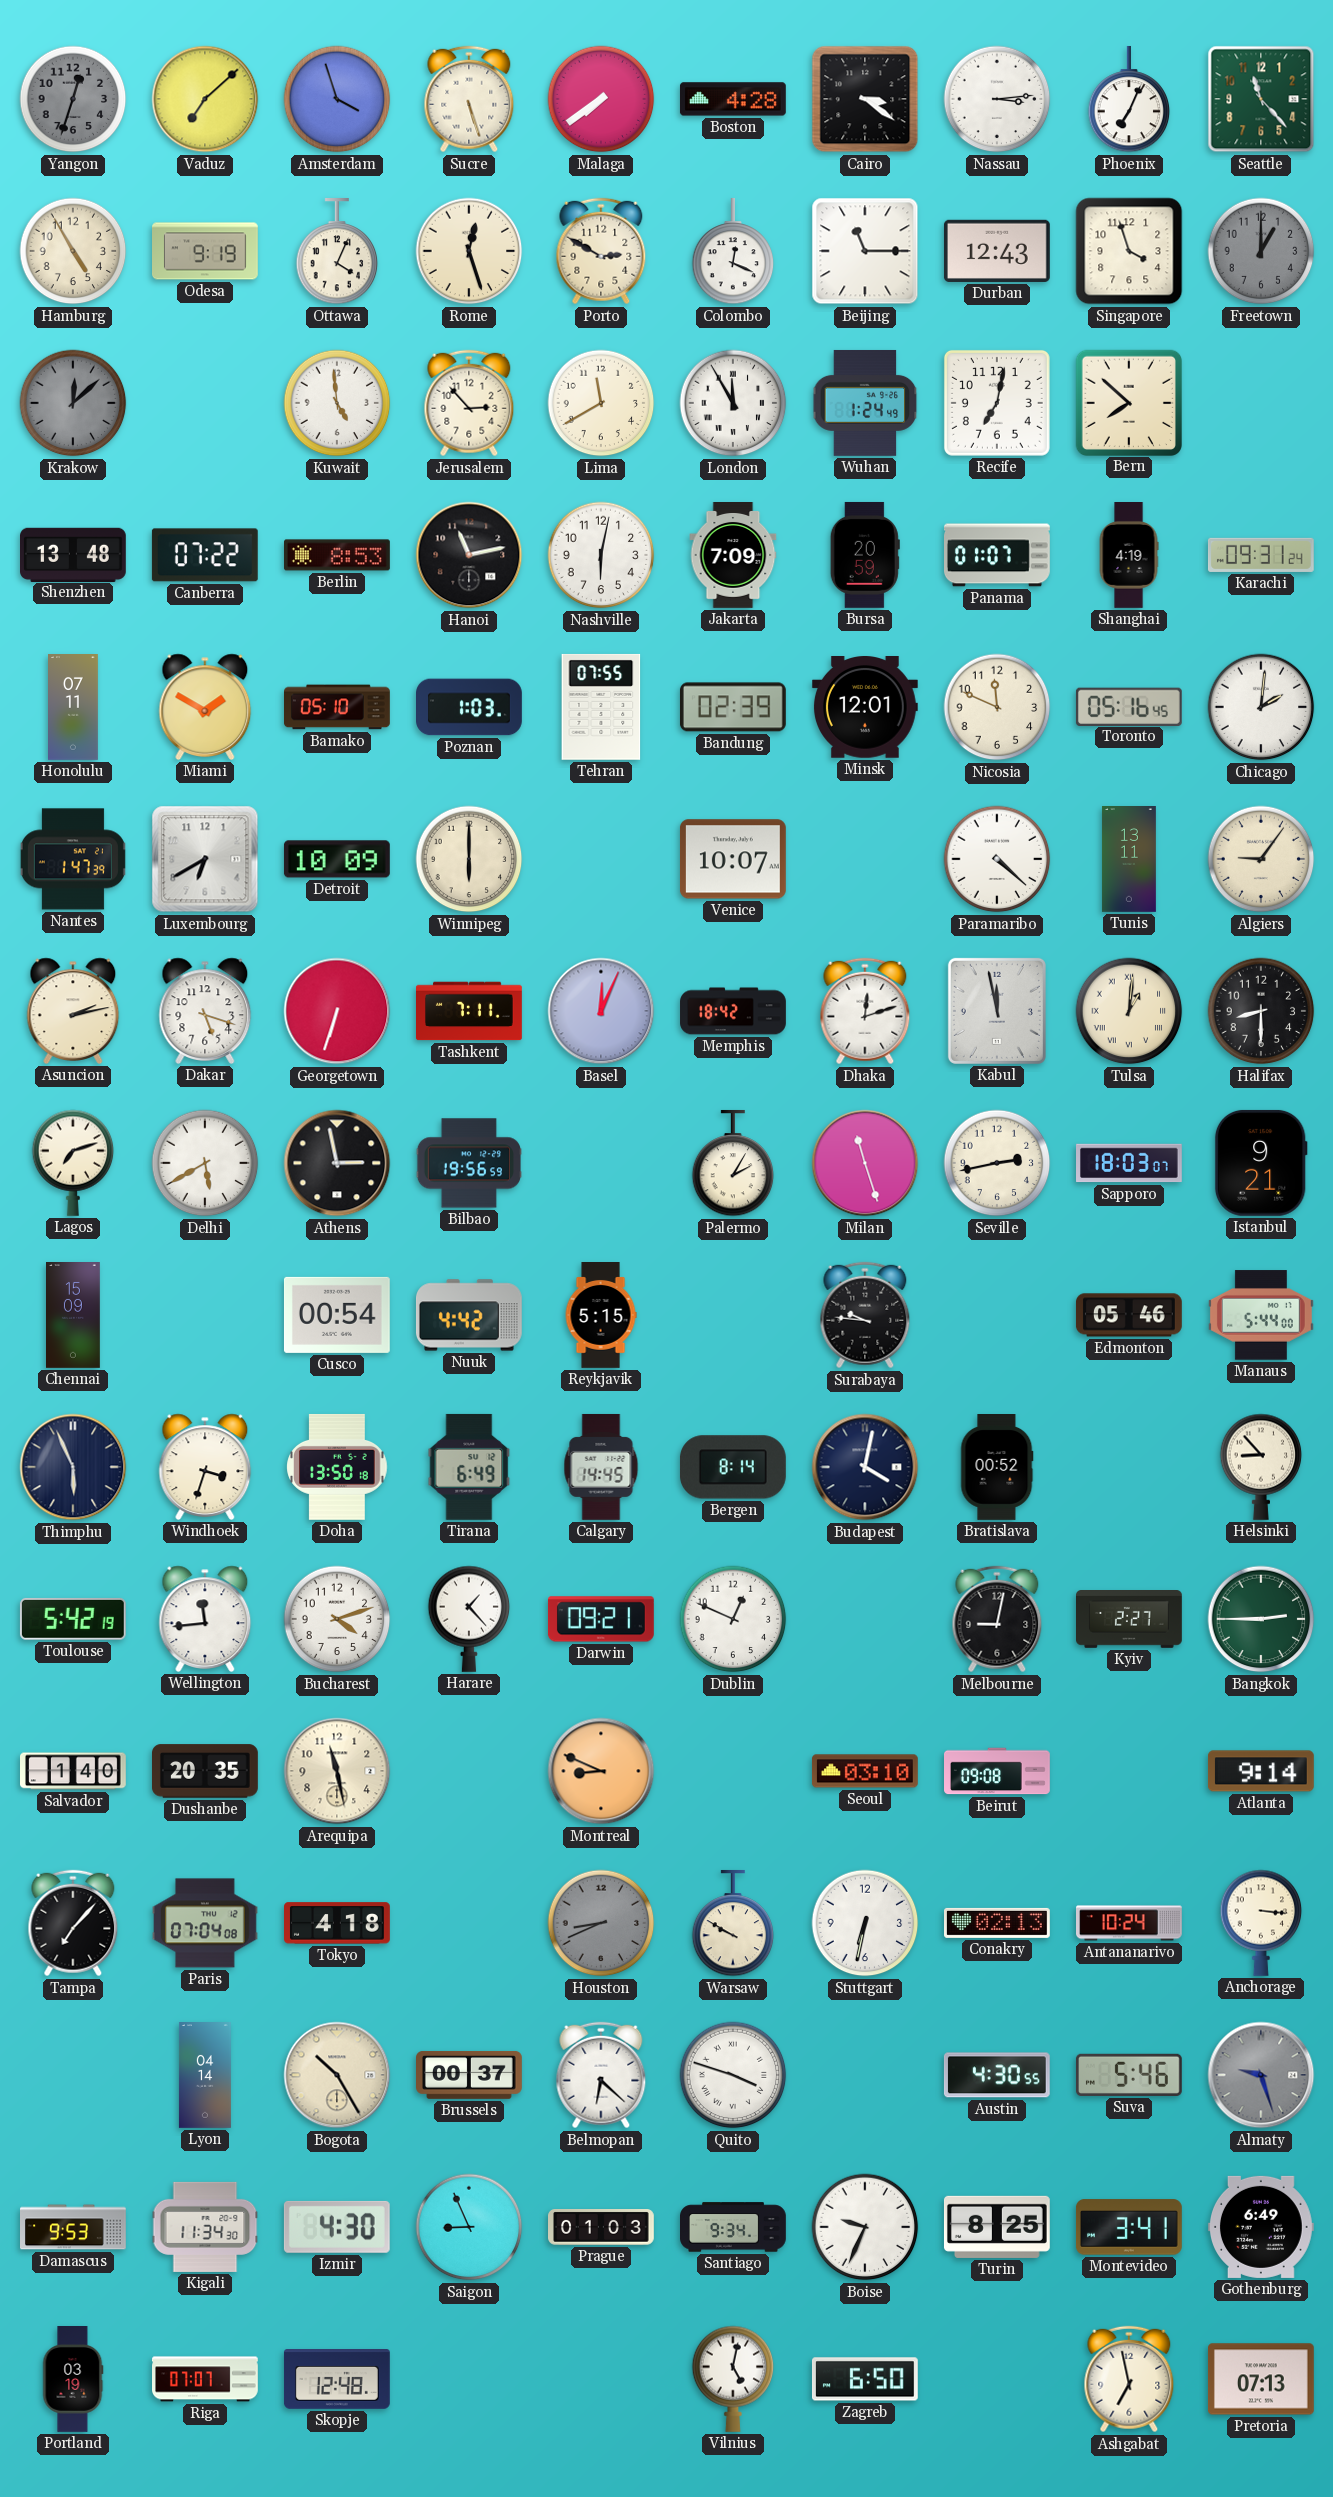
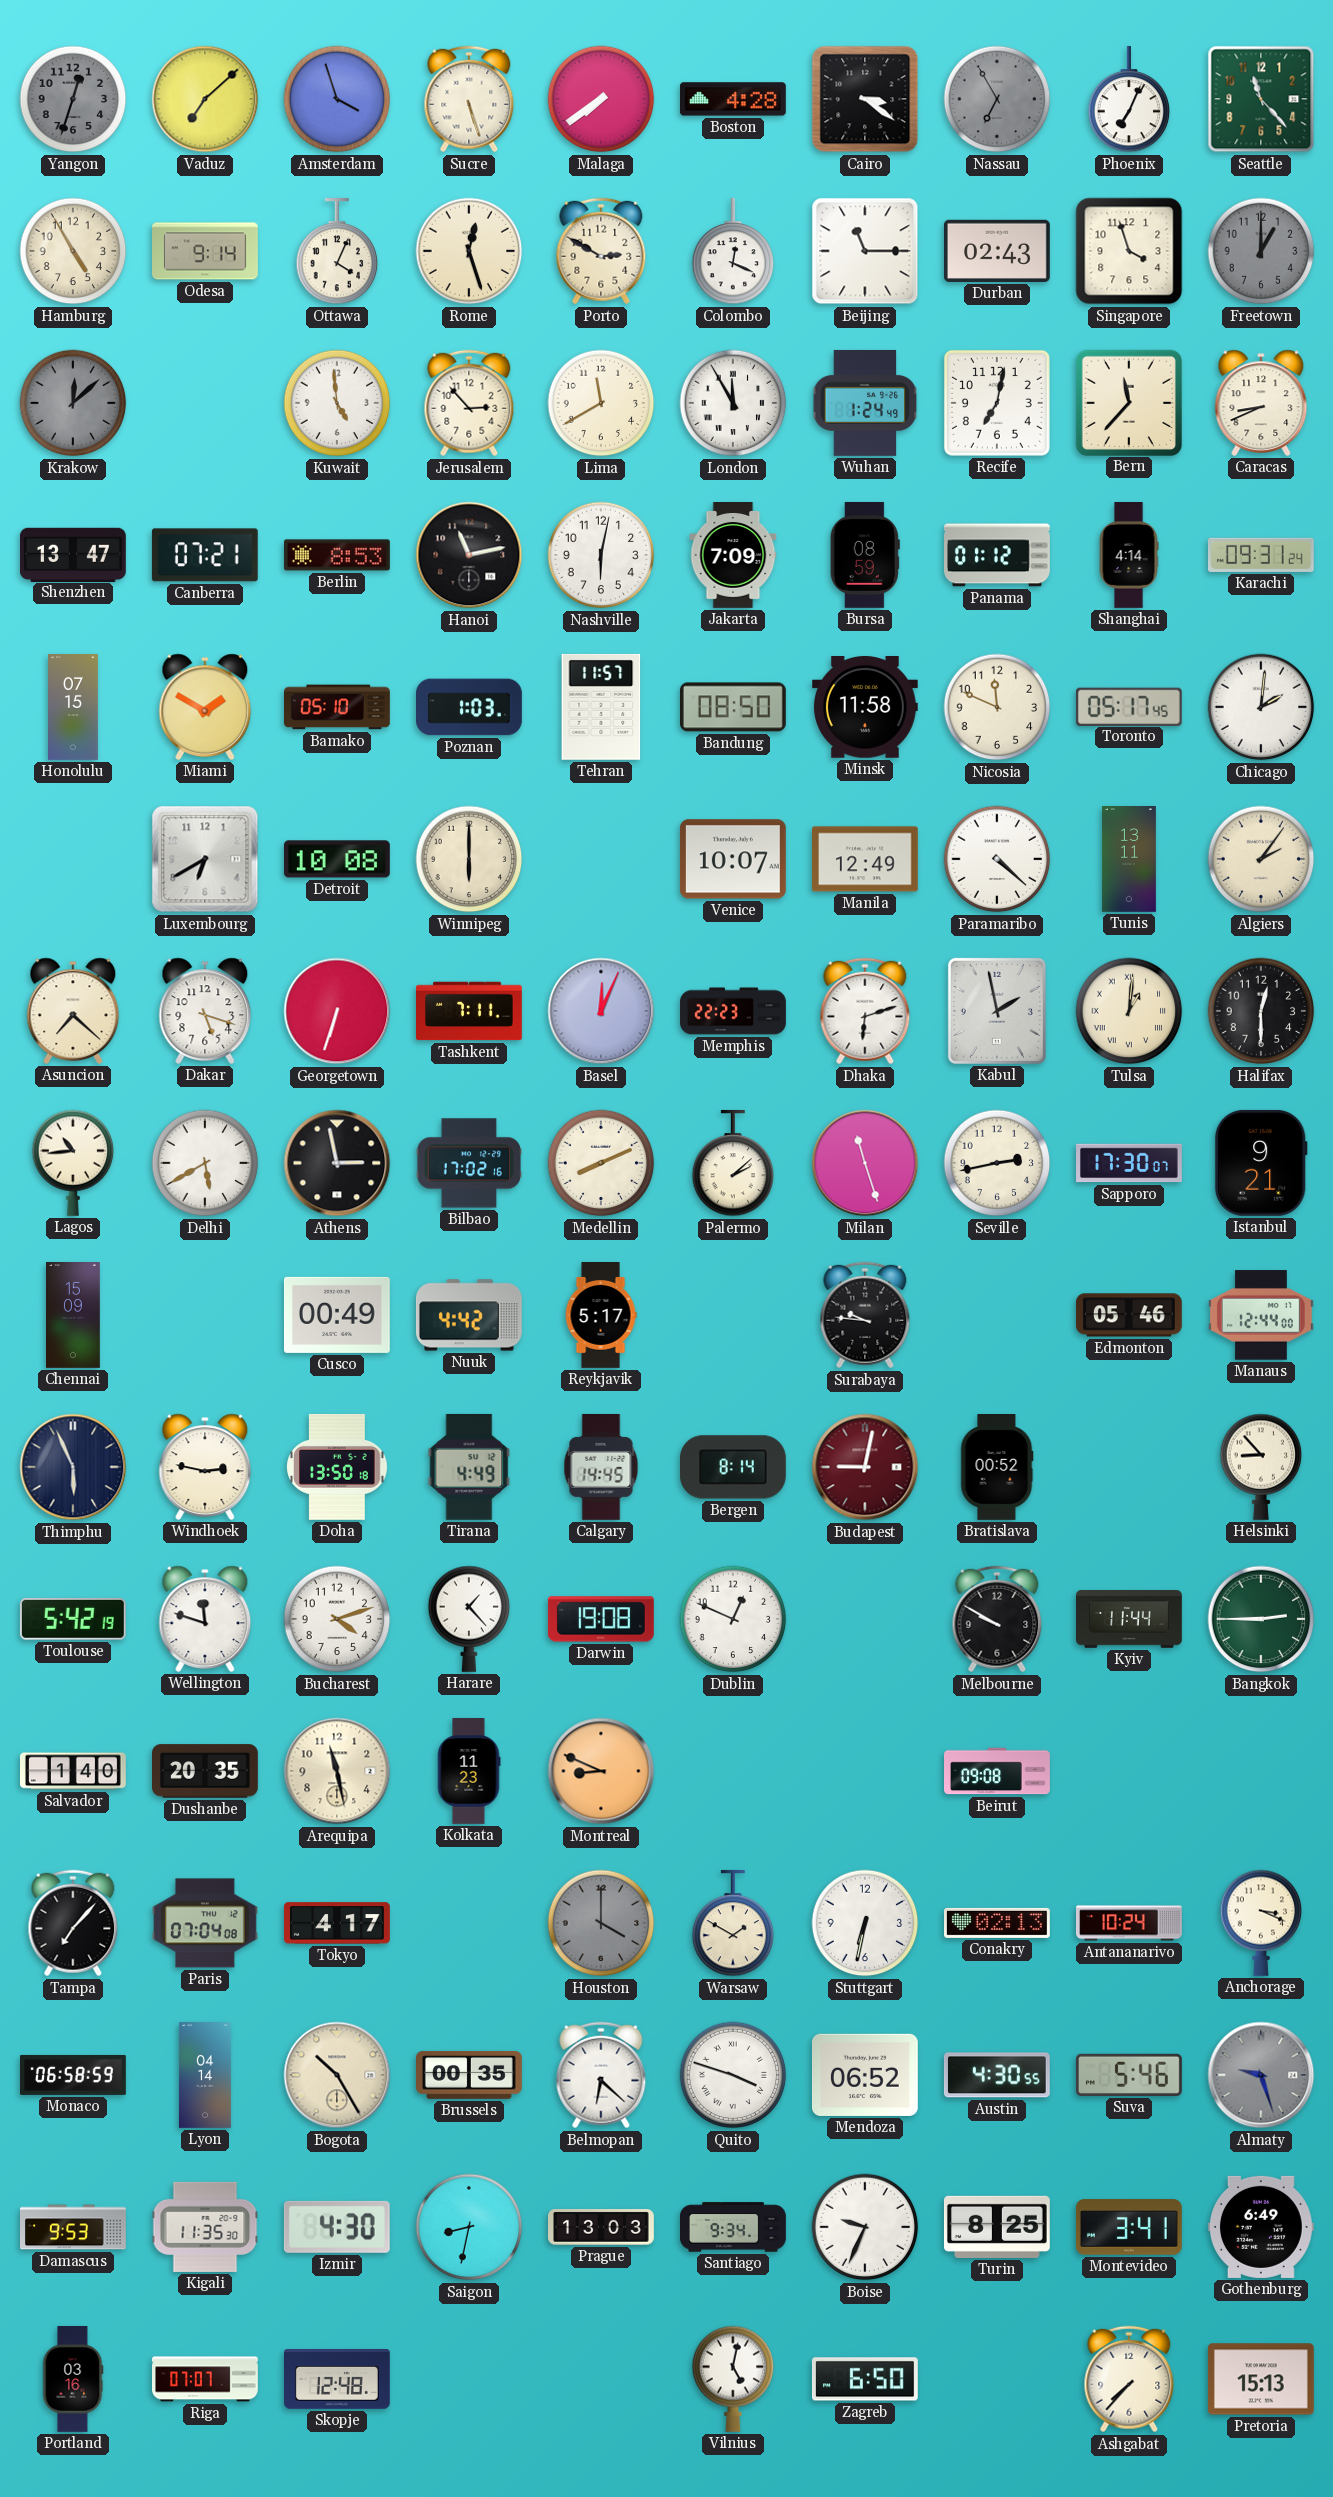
Nassau: 3:14 -> 6:55
Nassau dial: white -> grey
Odesa: 9:19 -> 9:14
Durban: 12:43 -> 02:43
Bern: 7:52 -> 11:37
Caracas: none -> 8:41
Shenzhen: 13:48 -> 13:47
Canberra: 07:22 -> 07:21
Bursa: 20:59 -> 08:59
Panama: 01:07 -> 01:12
Shanghai: 4:19 -> 4:14
Honolulu: 07:11 -> 07:15
Tehran: 07:55 -> 11:57
Bandung: 02:39 -> 08:50
Minsk: 12:01 -> 11:58
Toronto: 05:16 -> 05:17
Nantes: 1:47 -> none
Detroit: 10:09 -> 10:08
Manila: none -> 12:49
Algiers: 9:06 -> 2:06
Asuncion: 2:13 -> 7:22
Memphis: 18:42 -> 22:23
Dhaka: 12:12 -> 6:12
Kabul: 11:58 -> 1:58
Halifax: 8:30 -> 12:30
Lagos: 7:12 -> 10:44
Bilbao: 19:56 -> 17:02
Medellin: none -> 8:11
Palermo: 2:05 -> 2:08
Sapporo: 18:03 -> 17:30
Cusco: 00:54 -> 00:49
Reykjavik: 5:15 -> 5:17
Manaus: 5:44 -> 12:44
Windhoek: 3:33 -> 2:47
Tirana: 6:49 -> 4:49
Budapest: 4:02 -> 9:02
Budapest dial: navy -> burgundy
Wellington: 11:44 -> 11:48
Darwin: 09:21 -> 19:08
Melbourne: 9:02 -> 9:50
Kyiv: 2:27 -> 11:44
Kolkata: none -> 11:23
Seoul: 03:10 -> none
Atlanta: 9:14 -> none
Tokyo: 4:18 -> 4:17
Houston: 8:41 -> 4:00
Warsaw: 9:50 -> 1:50
Anchorage: 3:16 -> 3:19
Monaco: none -> 06:58
Brussels: 00:37 -> 00:35
Mendoza: none -> 06:52
Kigali: 11:34 -> 11:35
Saigon: 8:56 -> 8:32
Prague: 01:03 -> 13:03
Portland: 03:19 -> 03:16
Ashgabat: 6:58 -> 7:37
Pretoria: 07:13 -> 15:13
